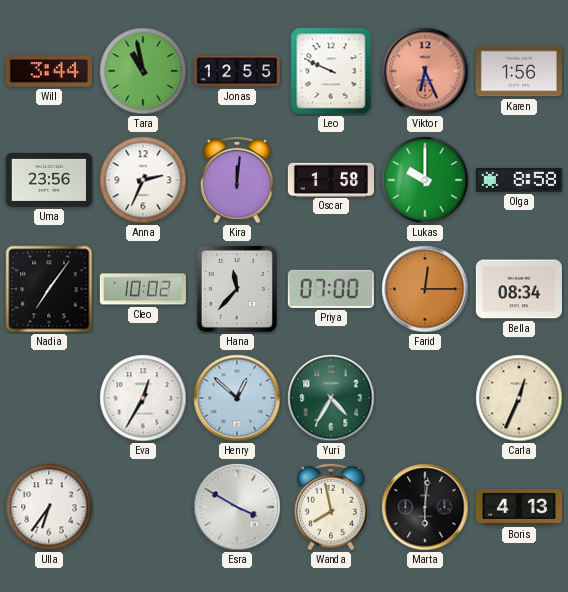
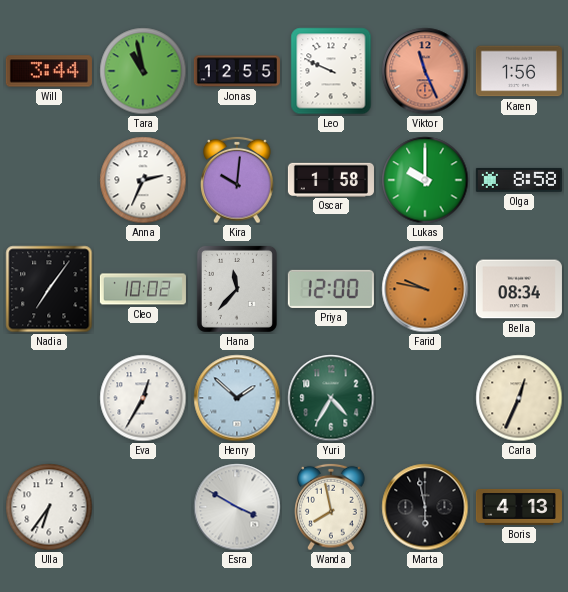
Viktor: 6:26 -> 11:26
Uma: 23:56 -> none
Kira: 12:01 -> 10:01
Priya: 07:00 -> 12:00
Farid: 12:15 -> 9:47
Henry: 12:52 -> 1:52
Marta: 6:01 -> 5:58
